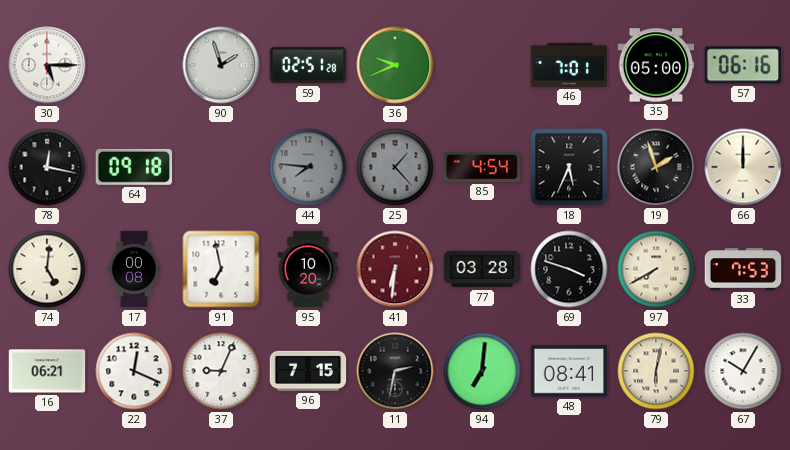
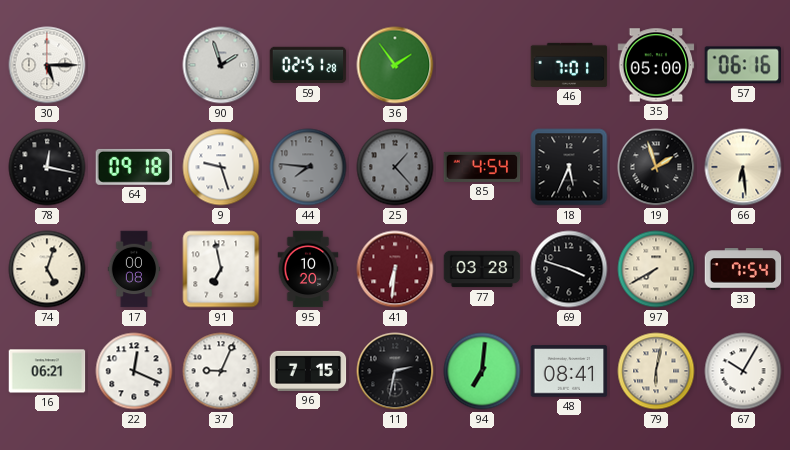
36: 9:41 -> 1:54
9: none -> 9:27
66: 12:00 -> 6:29
74: 5:01 -> 5:03
33: 7:53 -> 7:54
